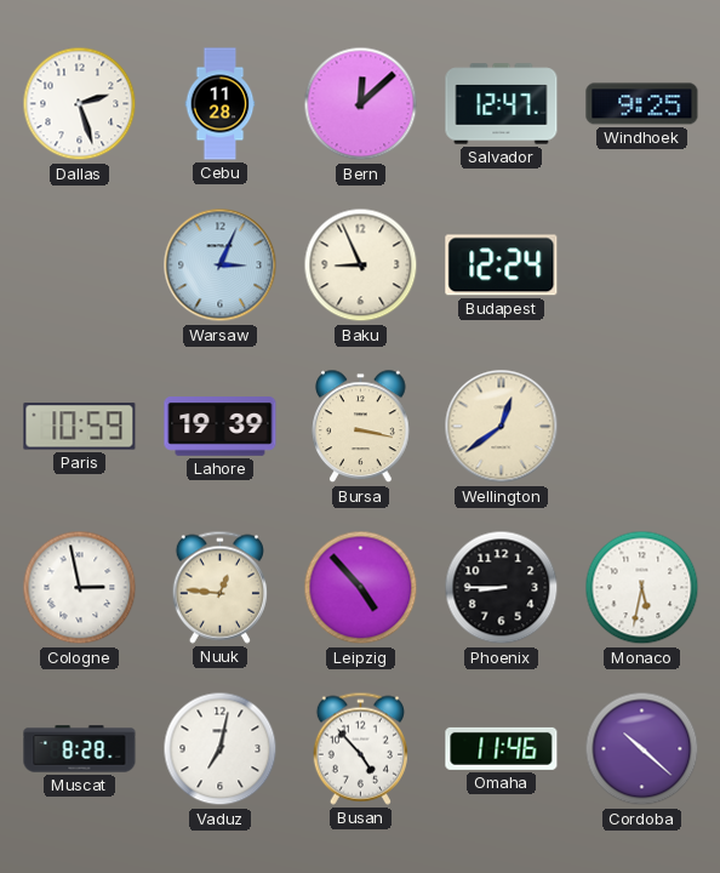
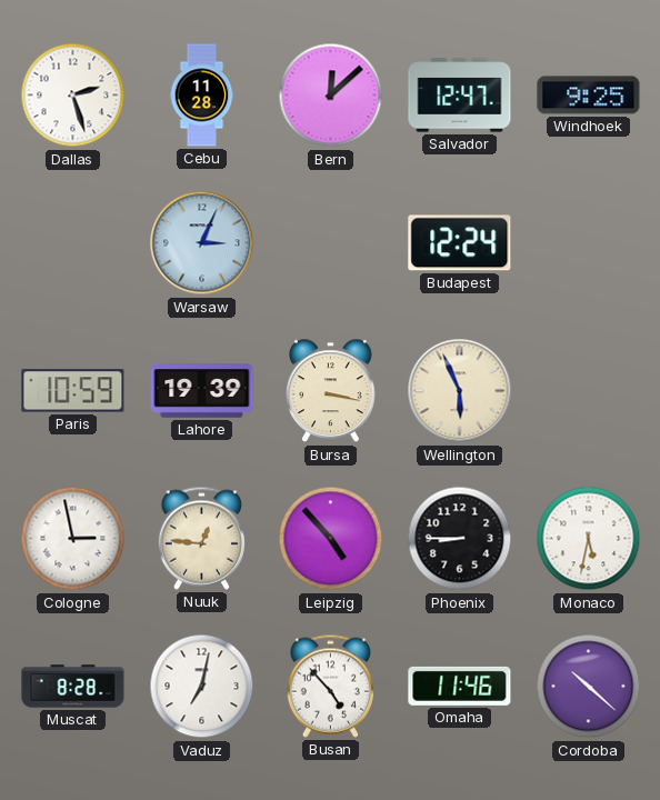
Baku: 8:56 -> none
Wellington: 12:39 -> 5:56
